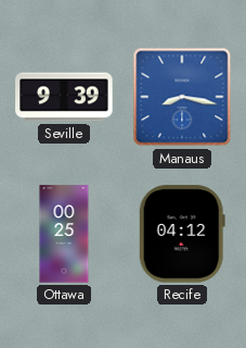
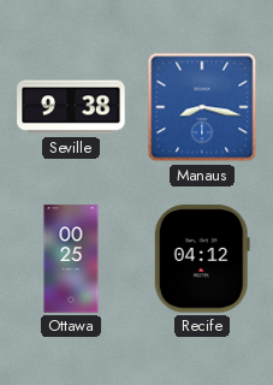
Seville: 9:39 -> 9:38
